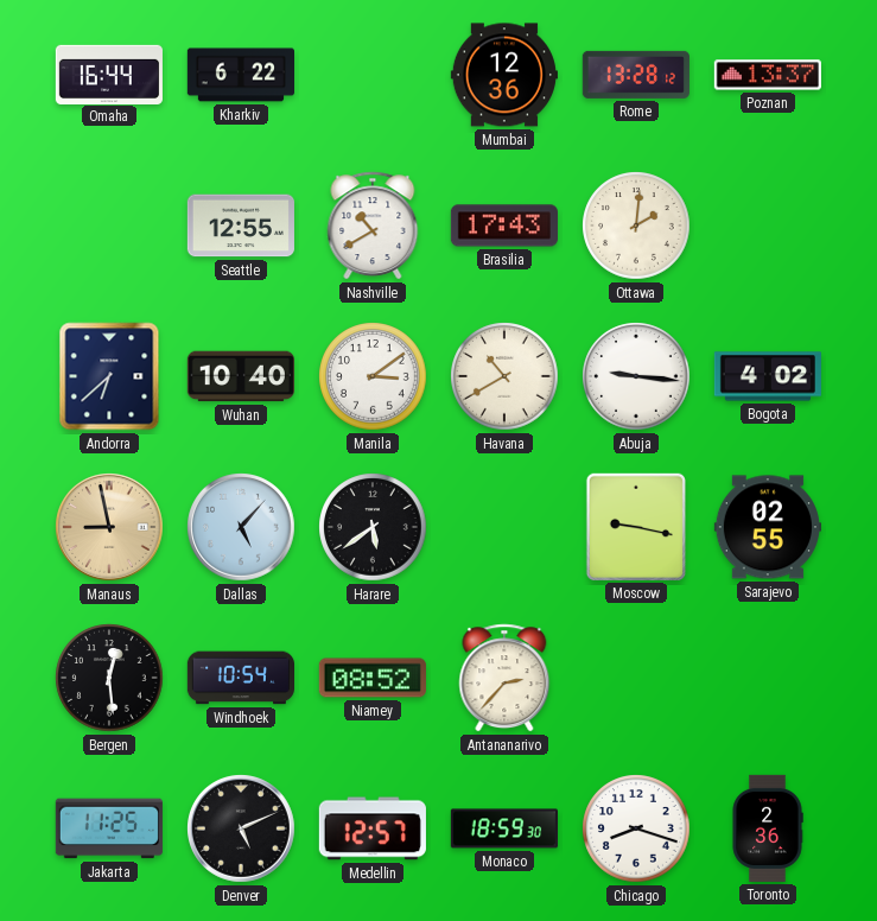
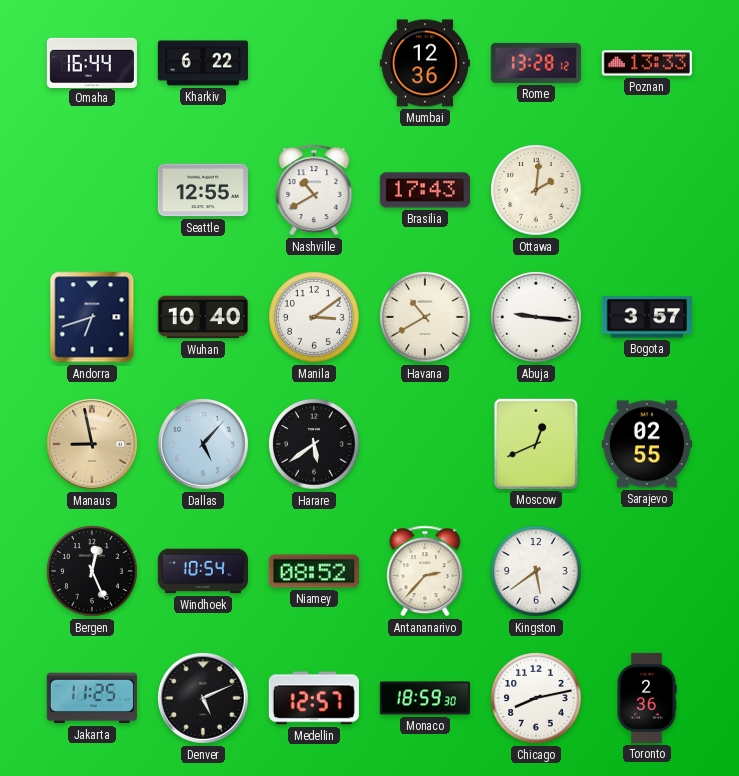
Poznan: 13:37 -> 13:33
Andorra: 6:38 -> 6:42
Bogota: 4:02 -> 3:57
Moscow: 9:17 -> 12:41
Bergen: 12:29 -> 12:26
Kingston: none -> 5:39
Chicago: 8:18 -> 8:13
